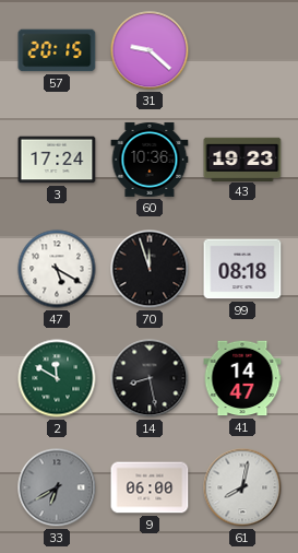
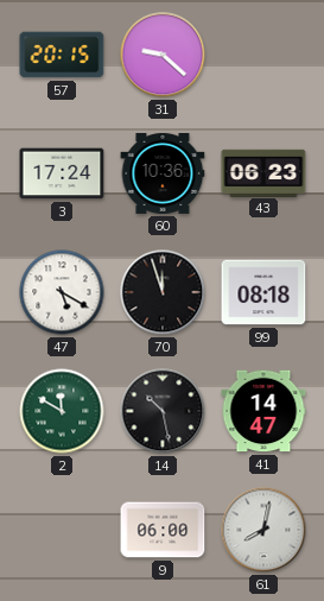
43: 19:23 -> 06:23
14: 8:28 -> 10:28
33: 6:40 -> none
